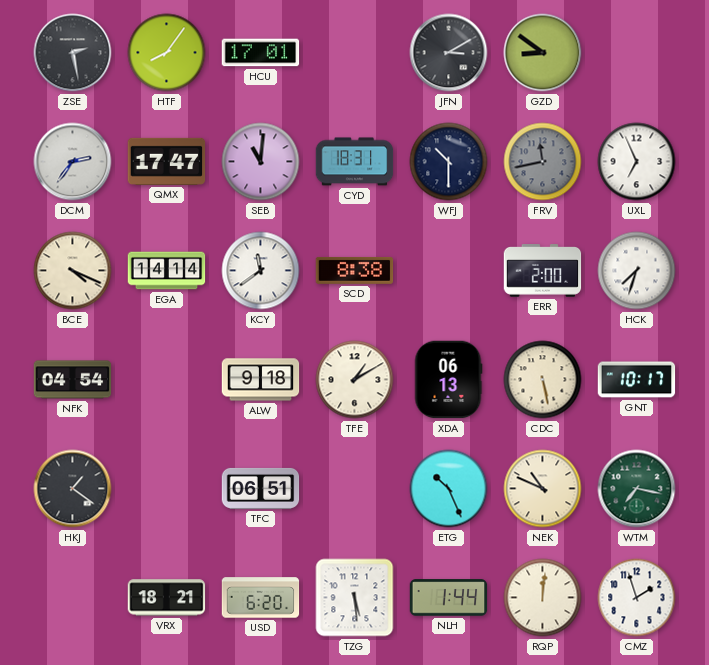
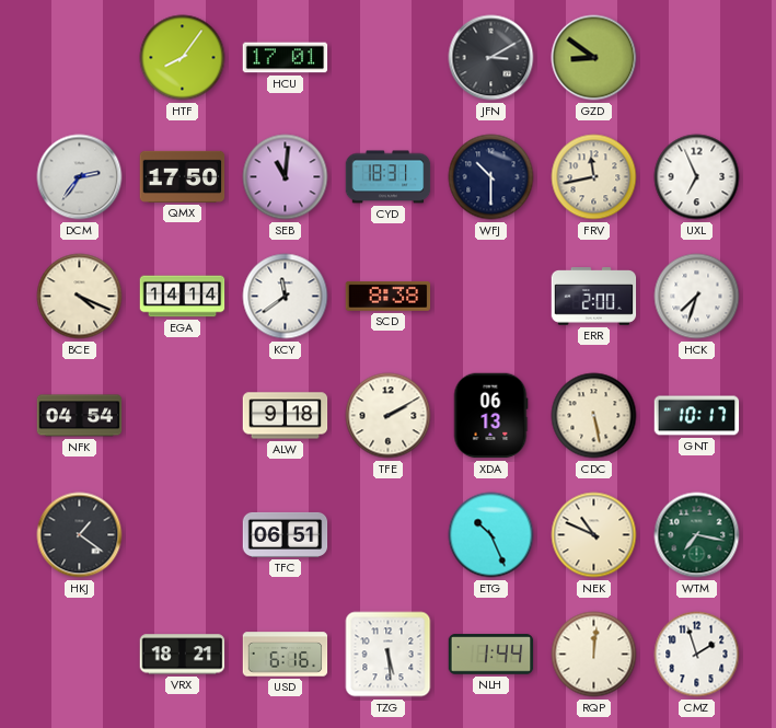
ZSE: 2:28 -> none
QMX: 17:47 -> 17:50
FRV dial: grey -> cream
TFE: 1:10 -> 2:10
USD: 6:20 -> 6:16
